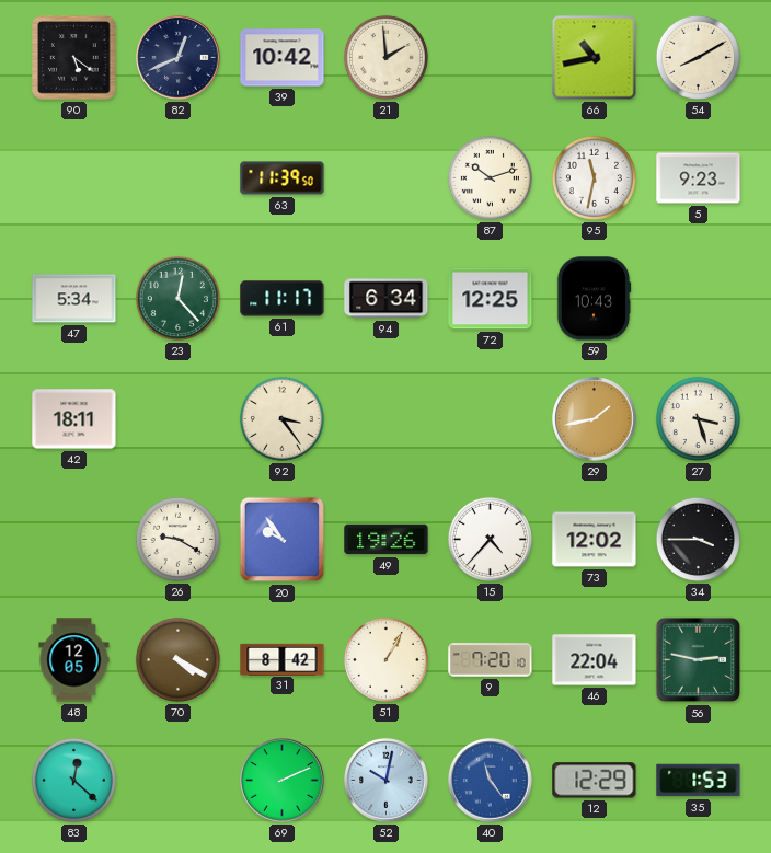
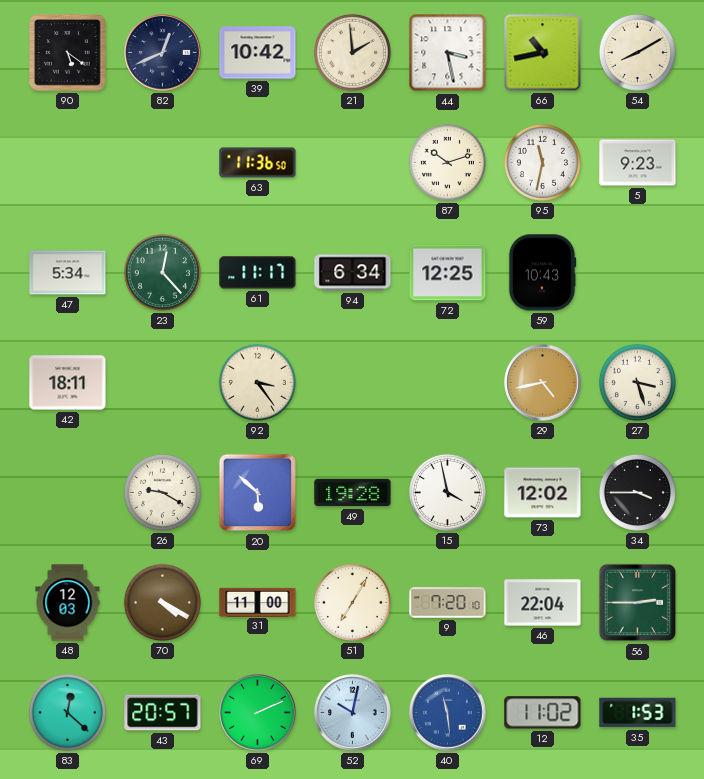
44: none -> 3:28
63: 11:39 -> 11:36
29: 1:43 -> 4:43
20: 9:54 -> 5:52
49: 19:26 -> 19:28
15: 4:37 -> 3:58
48: 12:05 -> 12:03
31: 8:42 -> 11:00
51: 1:05 -> 7:05
56: 2:47 -> 2:45
43: none -> 20:57
40: 11:24 -> 11:29
12: 12:29 -> 11:02
